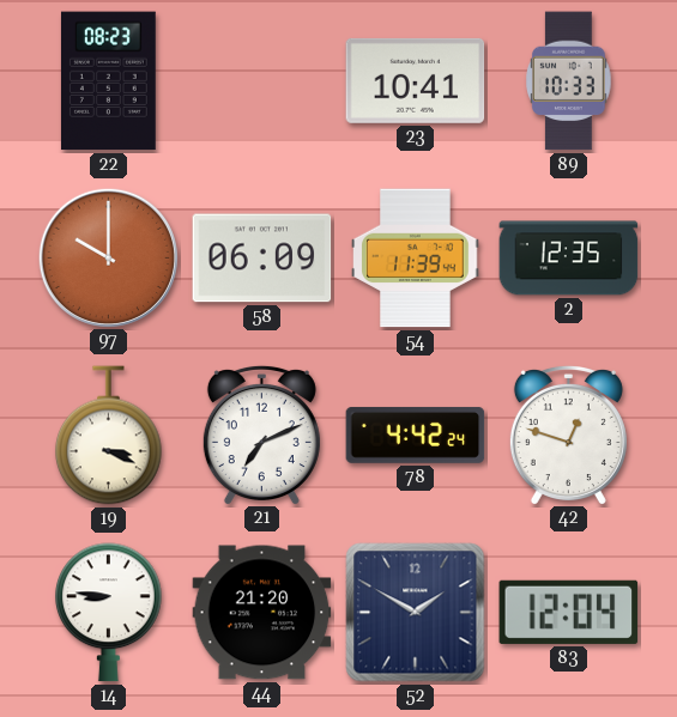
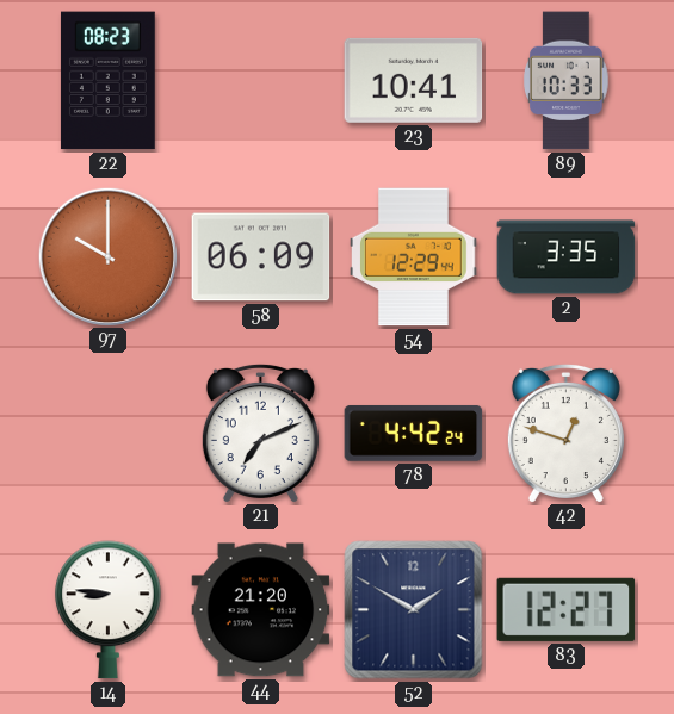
54: 11:39 -> 12:29
2: 12:35 -> 3:35
19: 3:19 -> none
83: 12:04 -> 12:27
